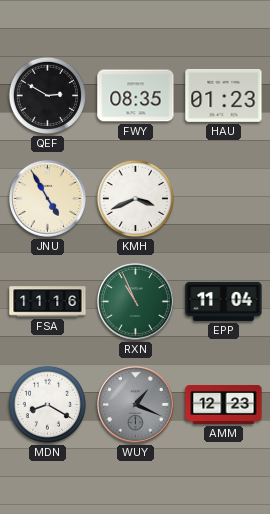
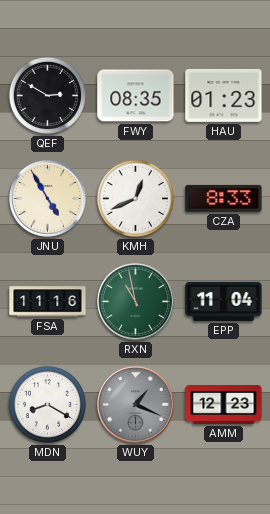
KMH: 3:41 -> 12:41
CZA: none -> 8:33
RXN: 10:56 -> 10:58
